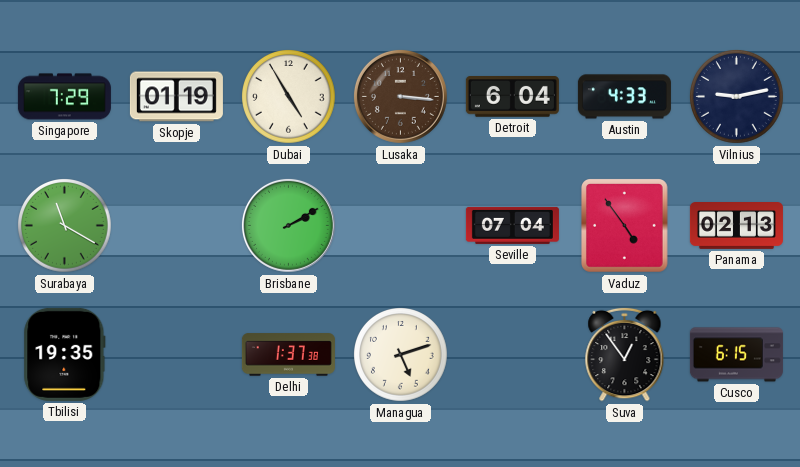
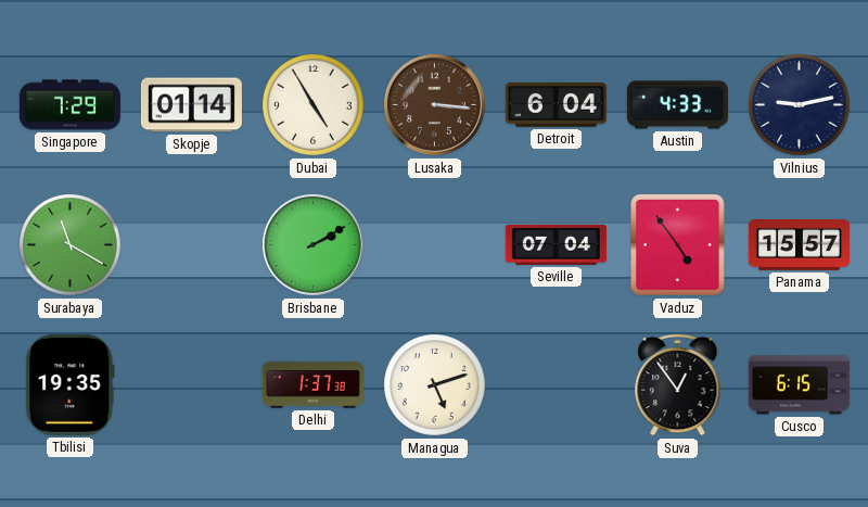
Skopje: 01:19 -> 01:14
Panama: 02:13 -> 15:57
